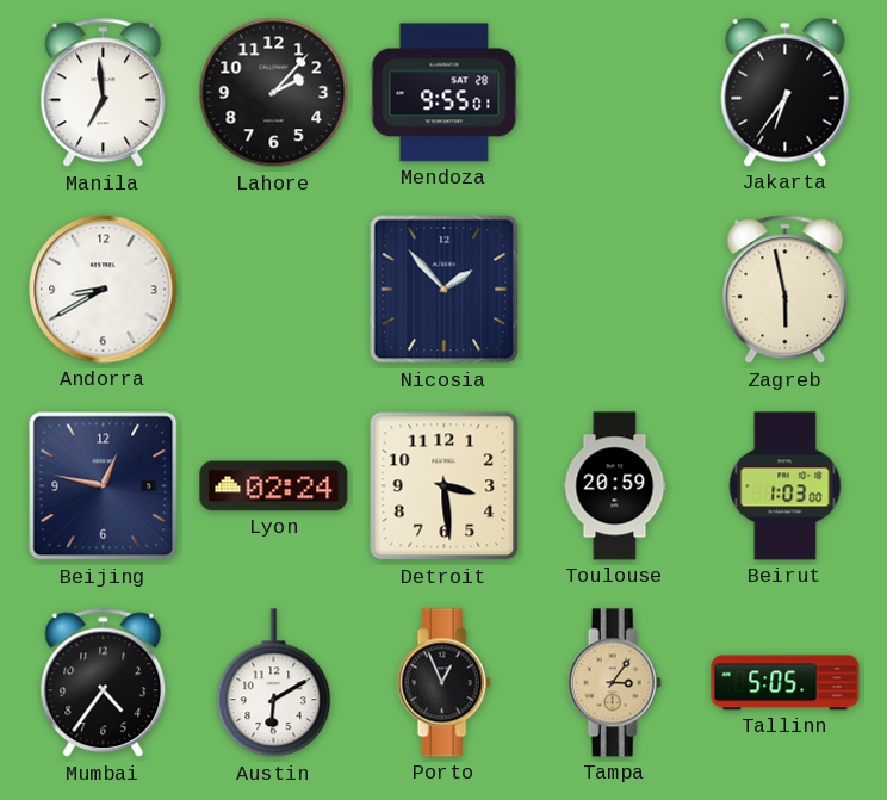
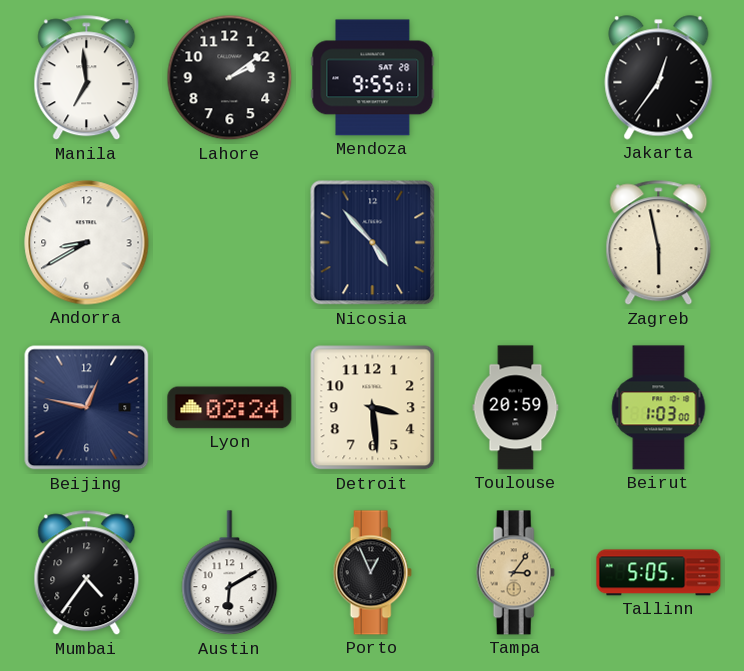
Lahore: 2:07 -> 2:09
Jakarta: 6:36 -> 12:36
Nicosia: 1:53 -> 4:53
